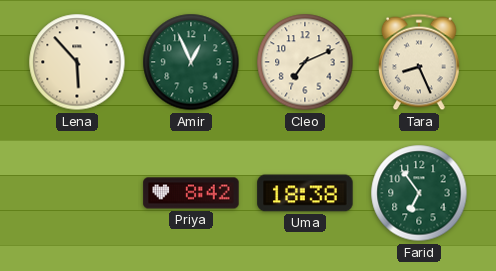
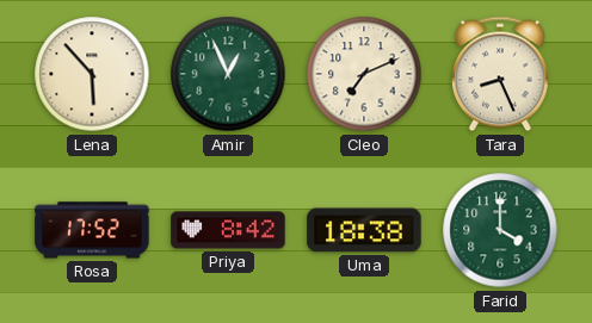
Rosa: none -> 17:52
Farid: 6:54 -> 4:00
